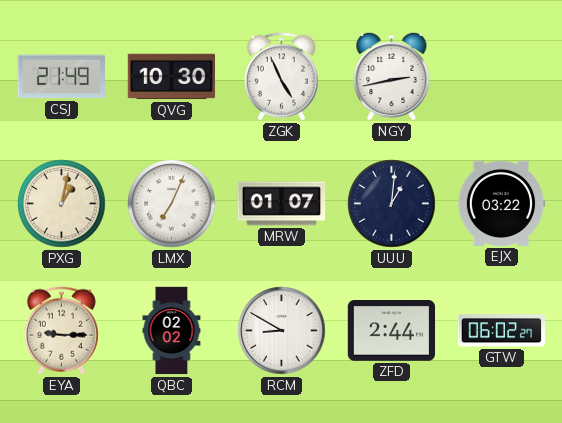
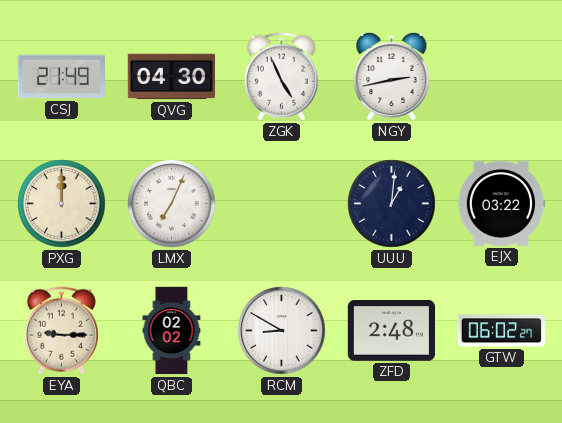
QVG: 10:30 -> 04:30
PXG: 1:02 -> 12:00
MRW: 01:07 -> none
ZFD: 2:44 -> 2:48
